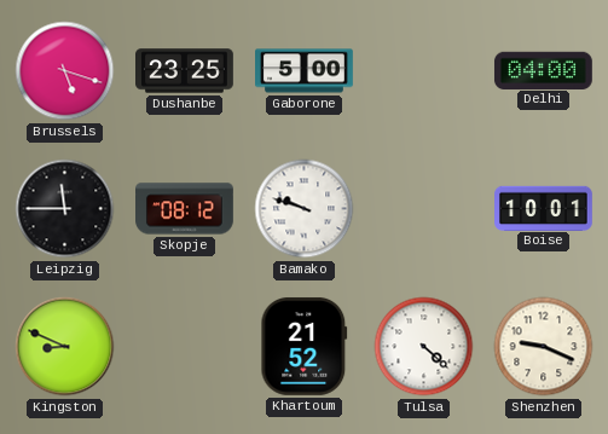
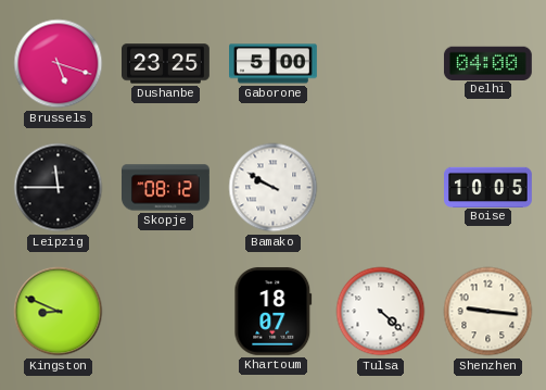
Bamako: 9:48 -> 9:50
Boise: 10:01 -> 10:05
Khartoum: 21:52 -> 18:07
Shenzhen: 9:19 -> 9:16
